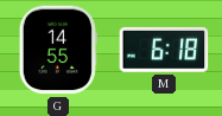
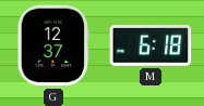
G: 14:55 -> 12:37
